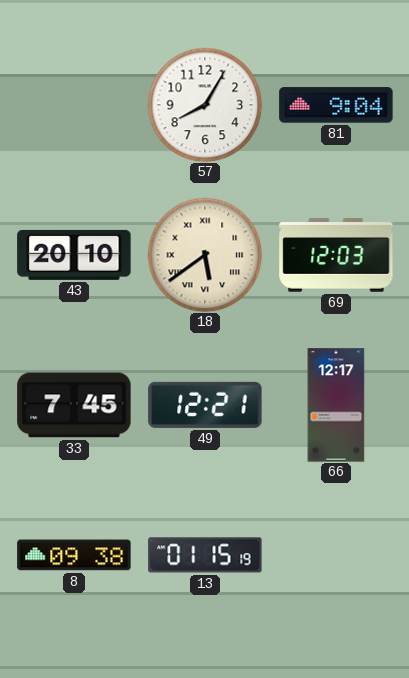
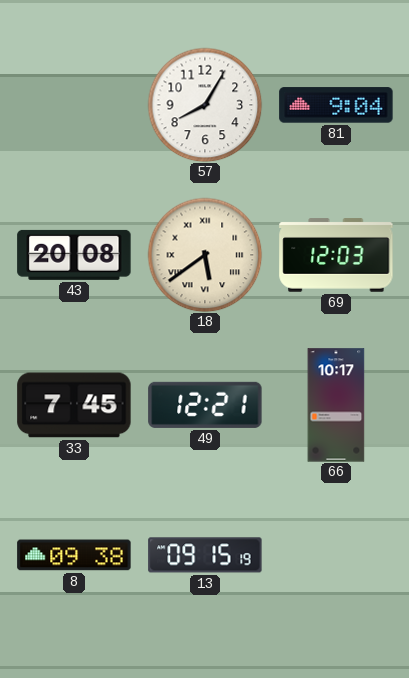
43: 20:10 -> 20:08
66: 12:17 -> 10:17
13: 01:15 -> 09:15
